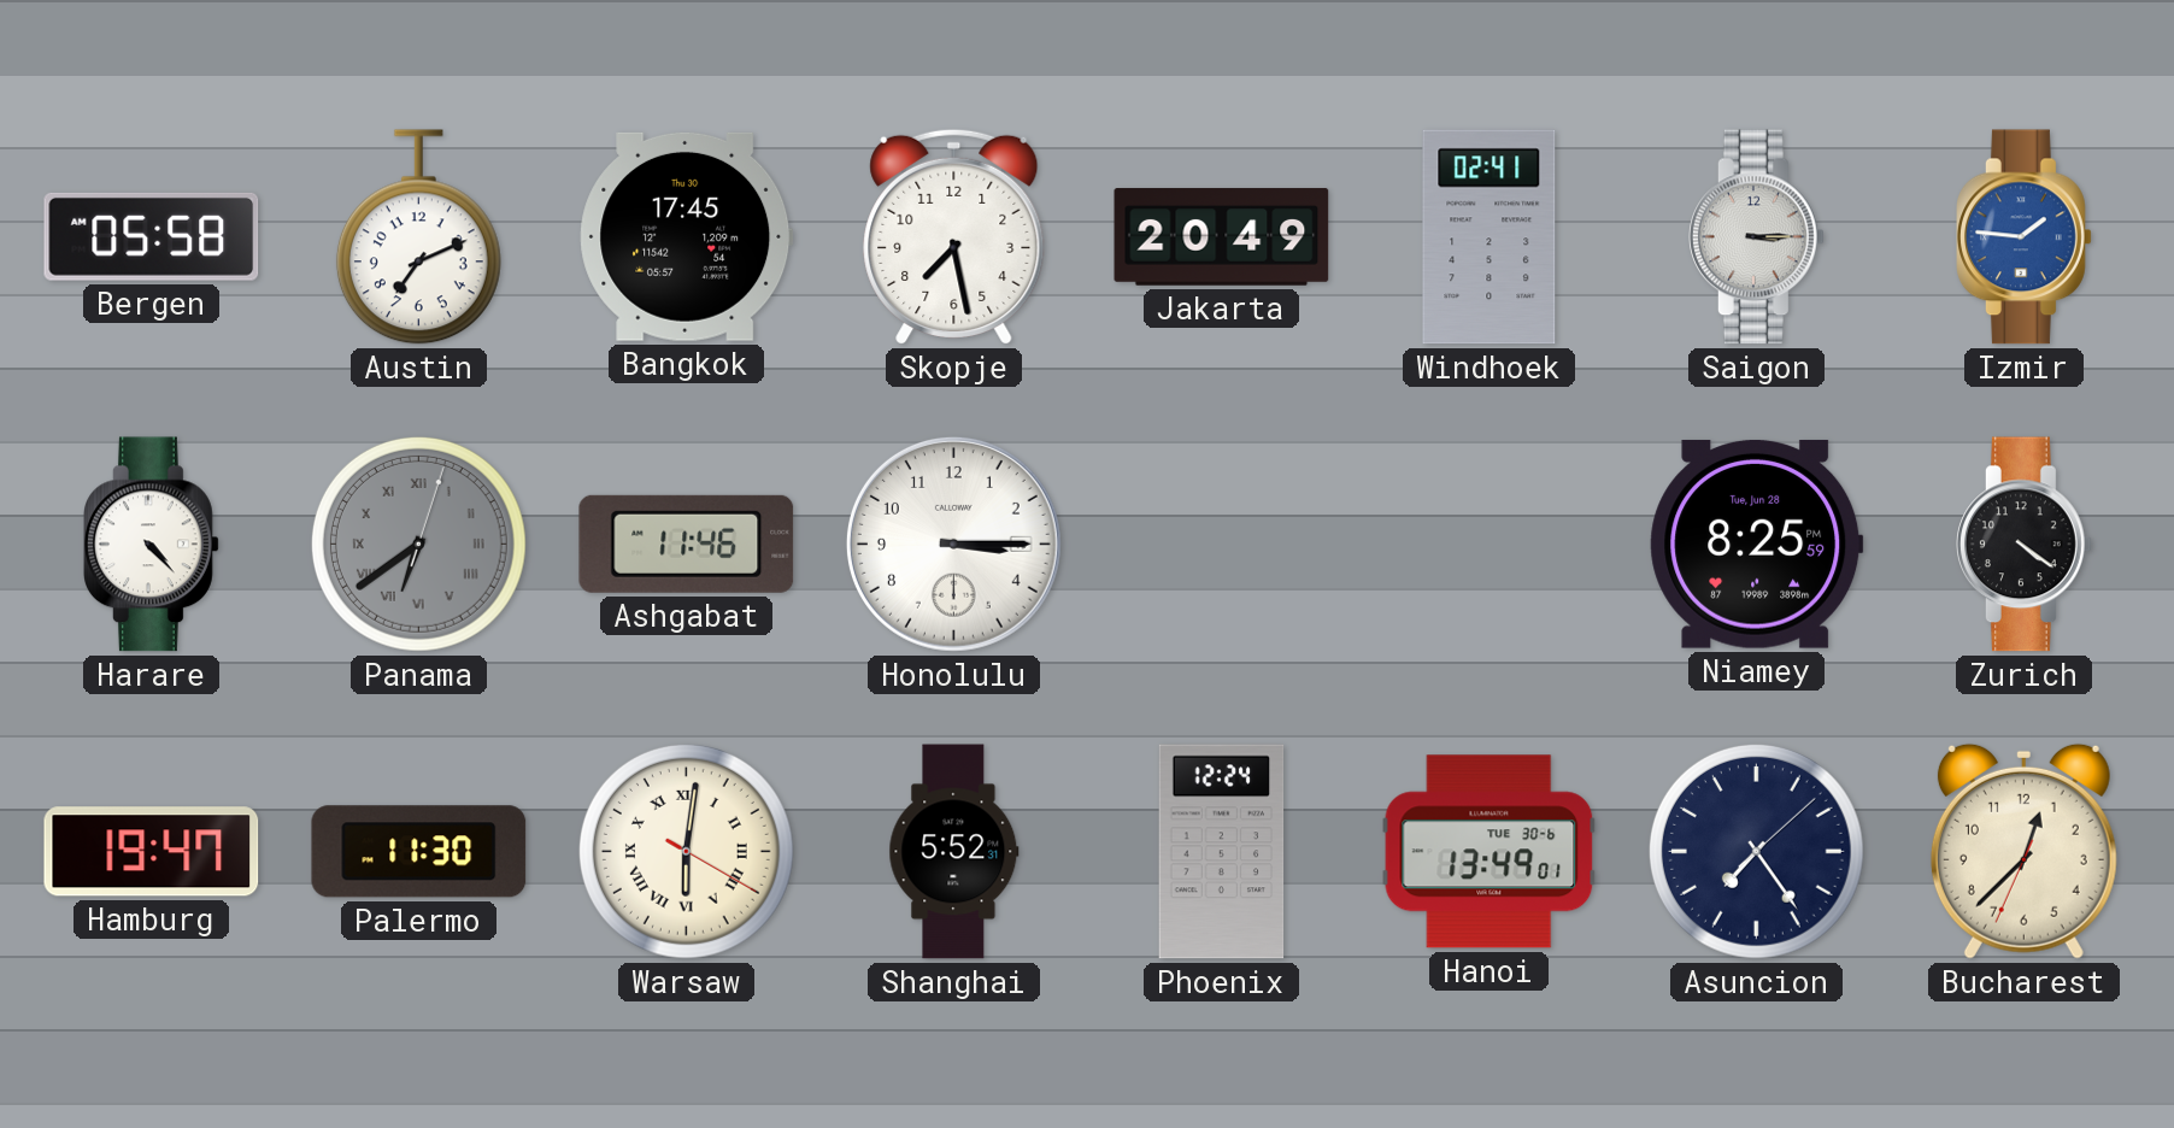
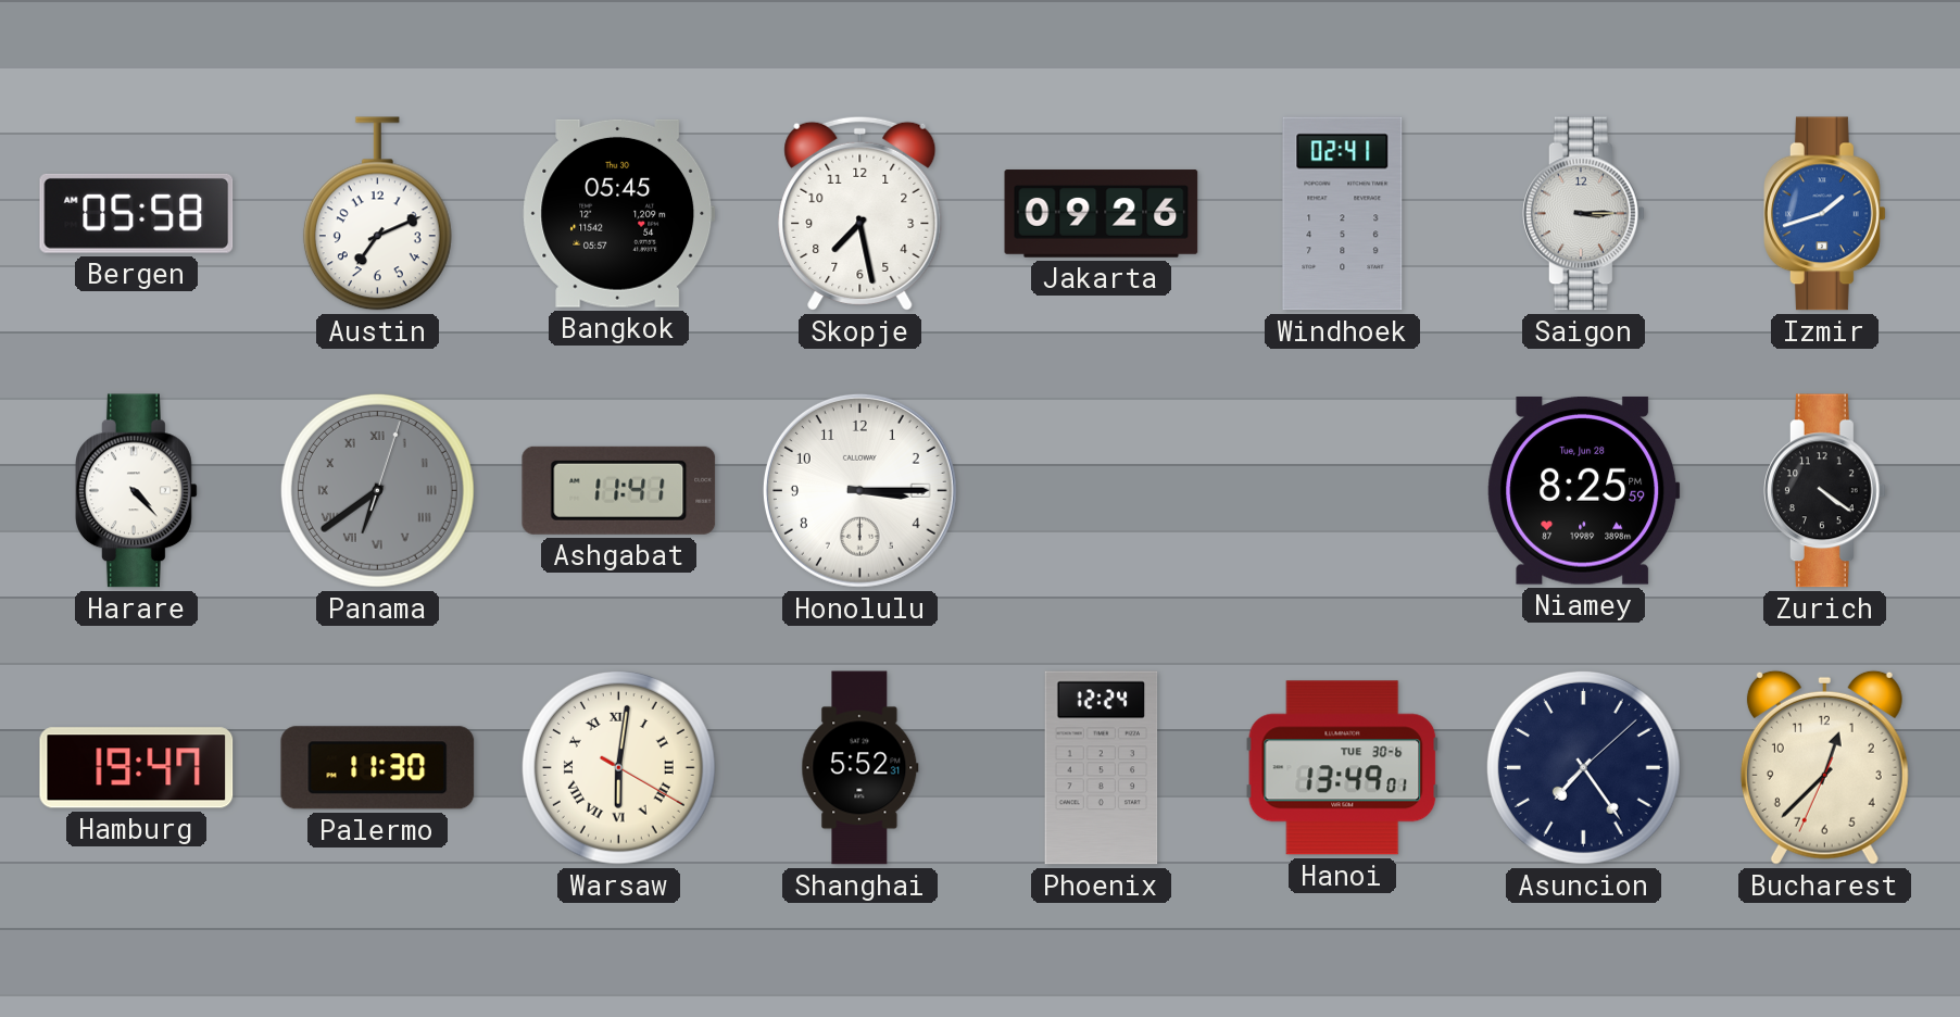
Bangkok: 17:45 -> 05:45
Jakarta: 20:49 -> 09:26
Izmir: 1:46 -> 1:42
Ashgabat: 11:46 -> 11:41
